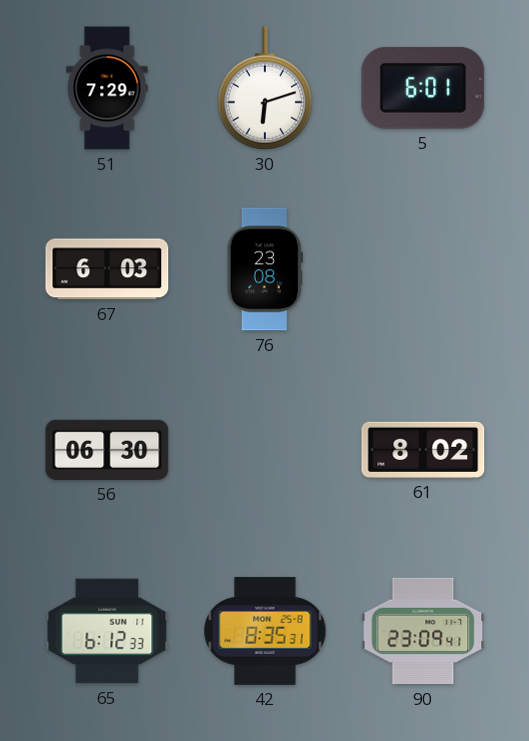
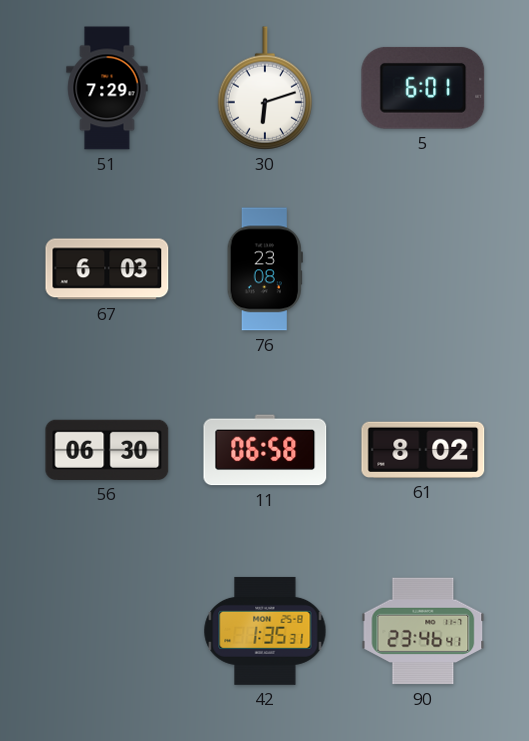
11: none -> 06:58
65: 6:12 -> none
42: 8:35 -> 1:35
90: 23:09 -> 23:46
